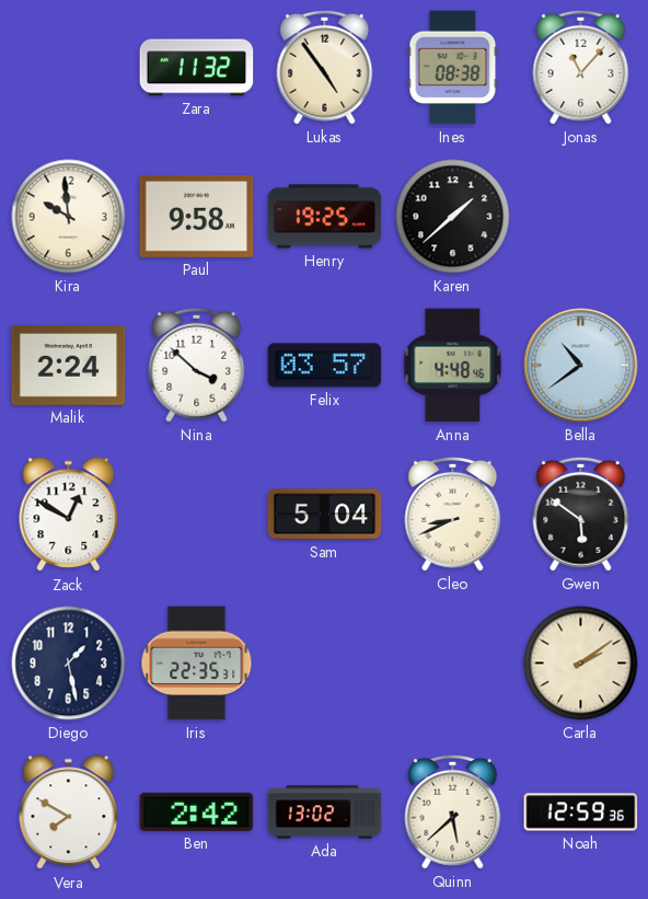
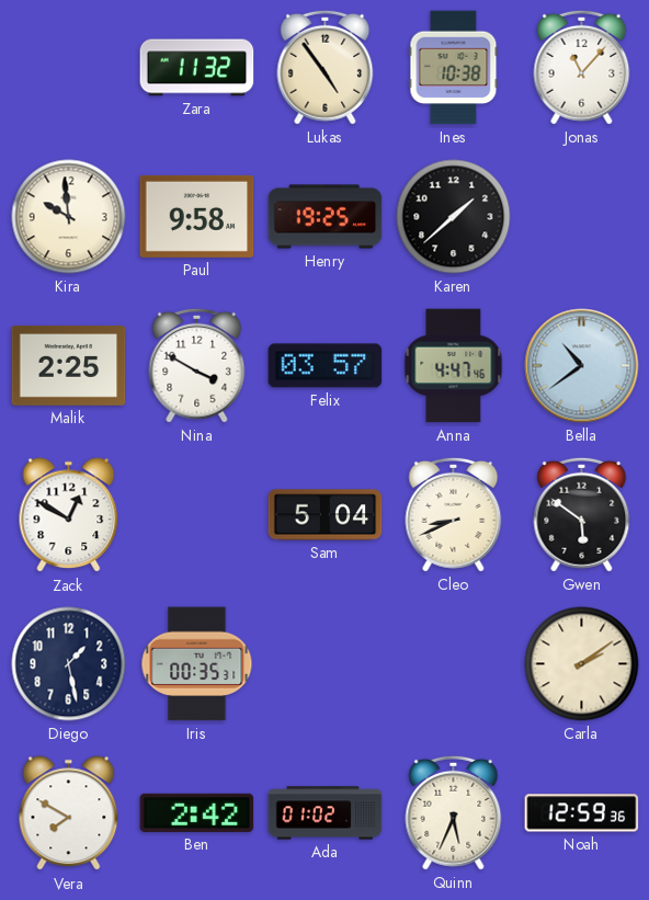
Ines: 08:38 -> 10:38
Malik: 2:24 -> 2:25
Nina: 3:52 -> 3:50
Anna: 4:48 -> 4:47
Iris: 22:35 -> 00:35
Ada: 13:02 -> 01:02
Quinn: 5:38 -> 5:34
